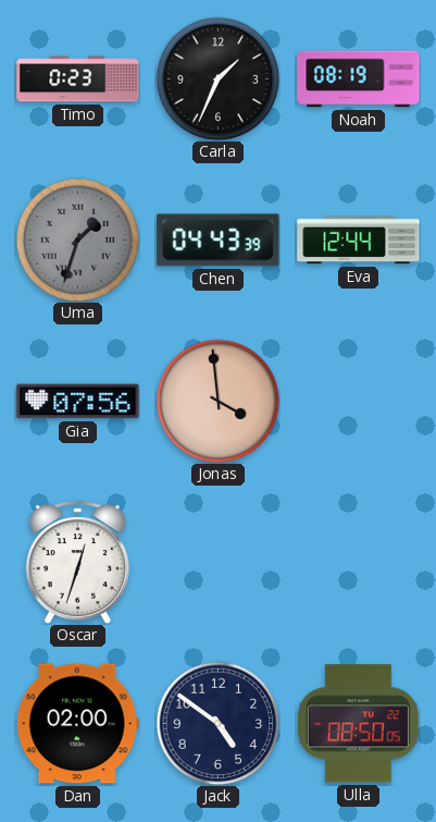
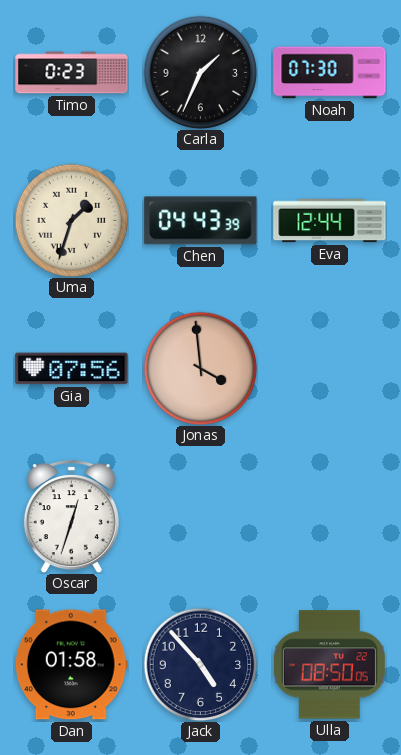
Noah: 08:19 -> 07:30
Uma dial: grey -> cream
Dan: 02:00 -> 01:58
Jack: 4:51 -> 4:53
